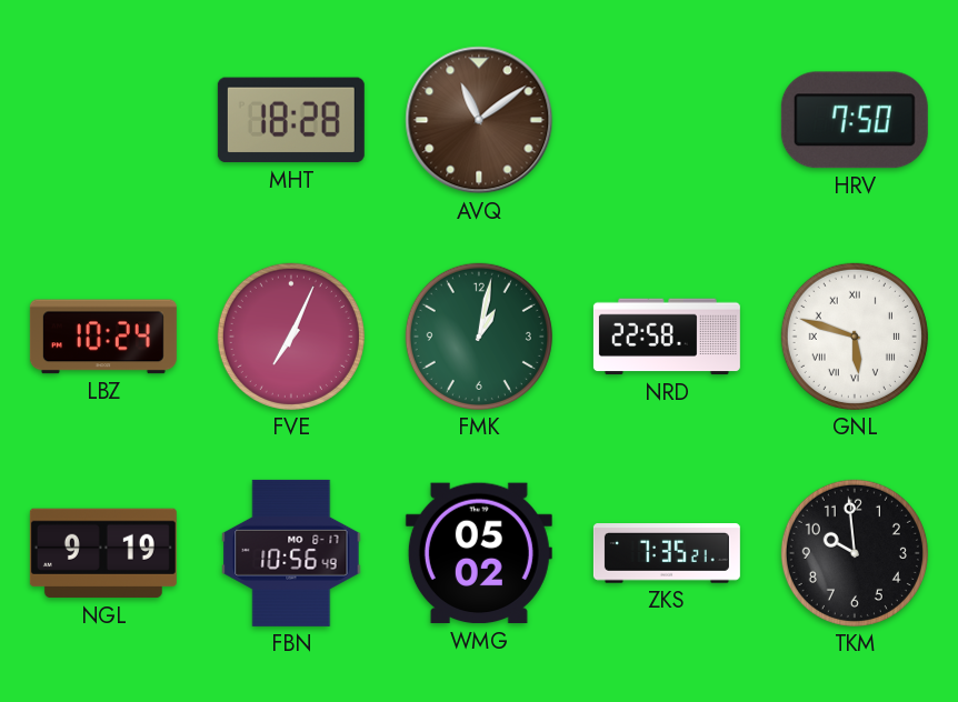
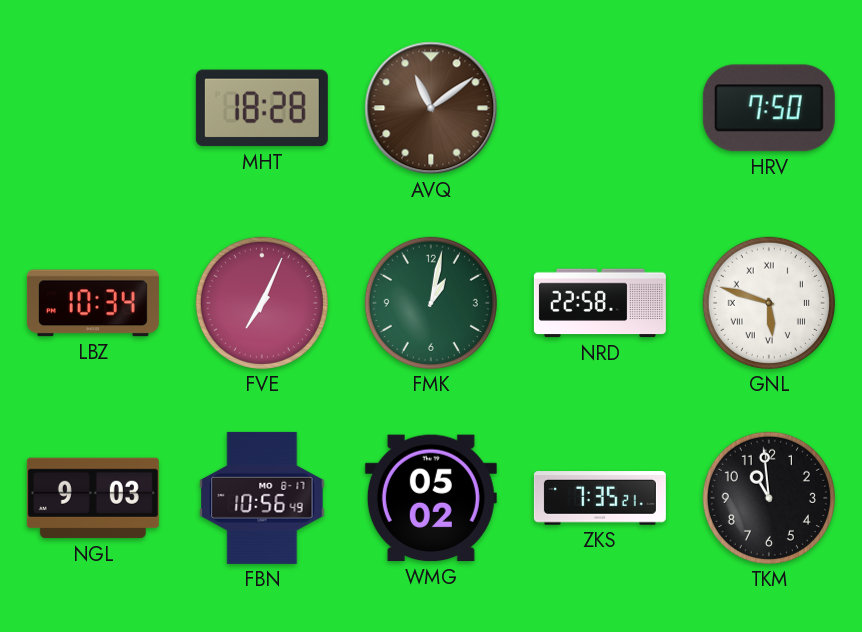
LBZ: 10:24 -> 10:34
NGL: 9:19 -> 9:03
TKM: 9:59 -> 10:59
